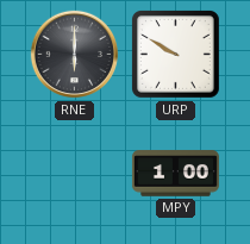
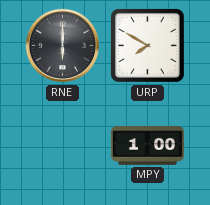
URP: 9:50 -> 7:50
